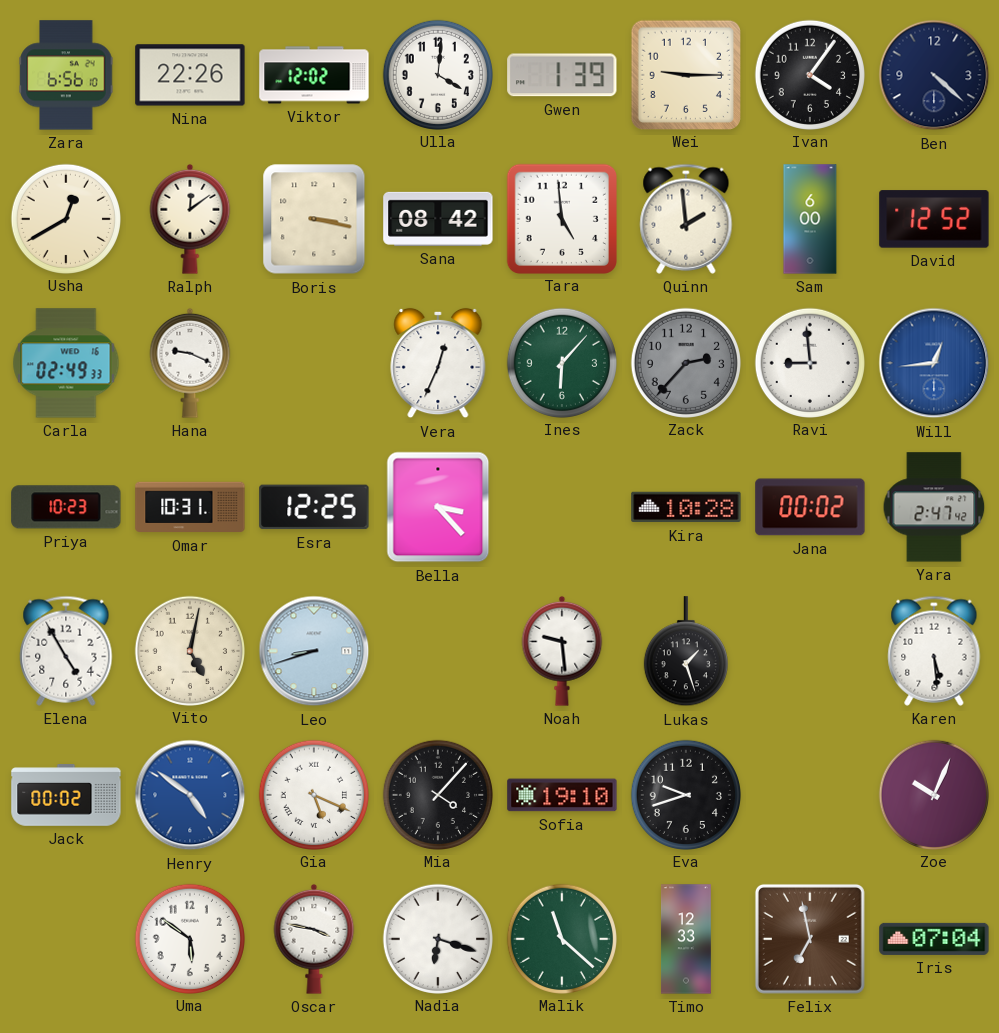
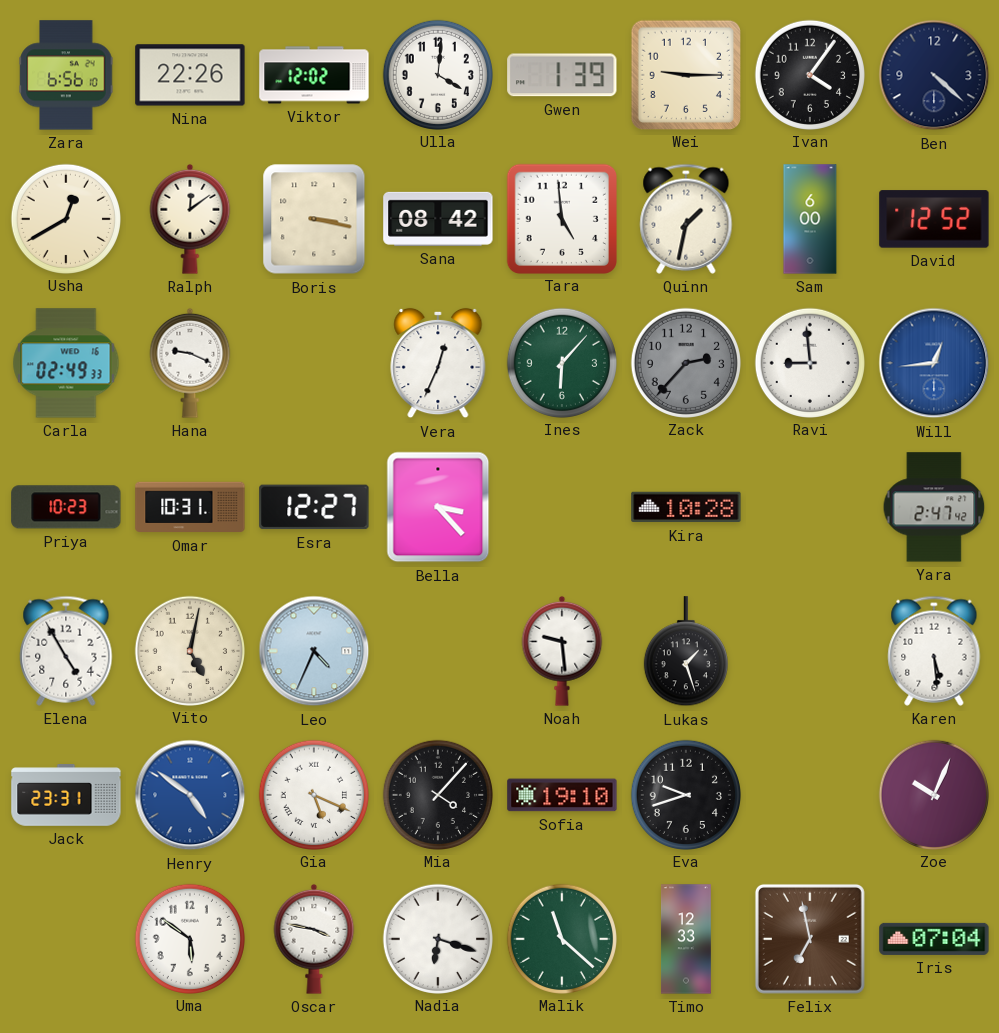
Quinn: 1:59 -> 1:32
Esra: 12:25 -> 12:27
Jana: 00:02 -> none
Leo: 8:42 -> 4:34
Jack: 00:02 -> 23:31
